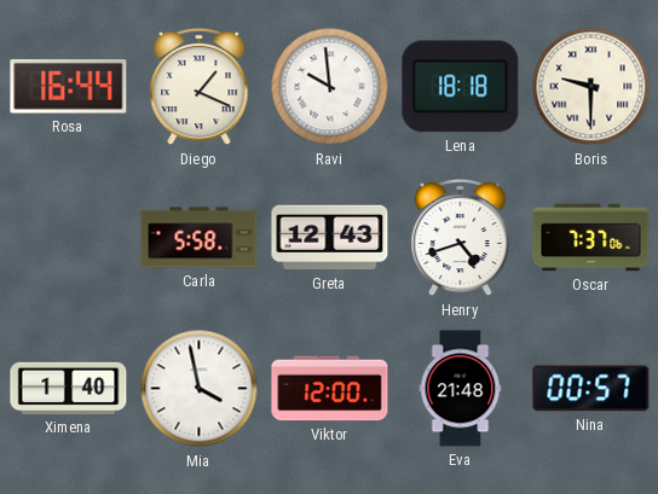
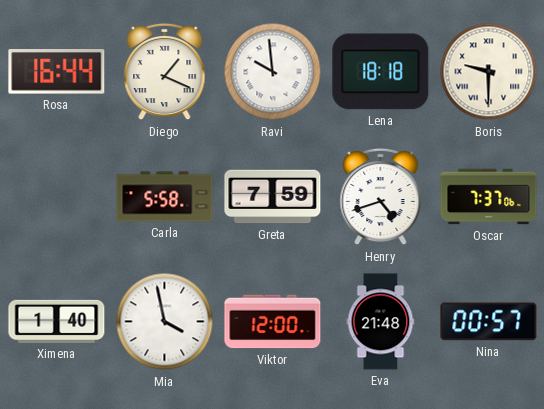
Greta: 12:43 -> 7:59
